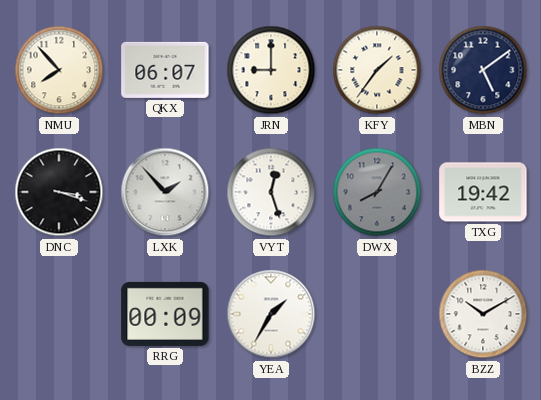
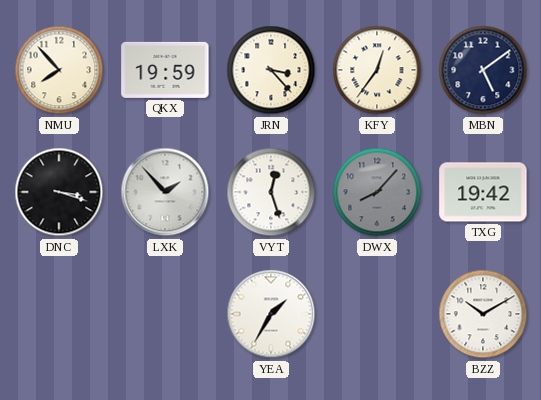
QKX: 06:07 -> 19:59
JRN: 9:00 -> 3:23
KFY: 1:36 -> 12:36
DWX: 8:05 -> 8:07
RRG: 00:09 -> none
